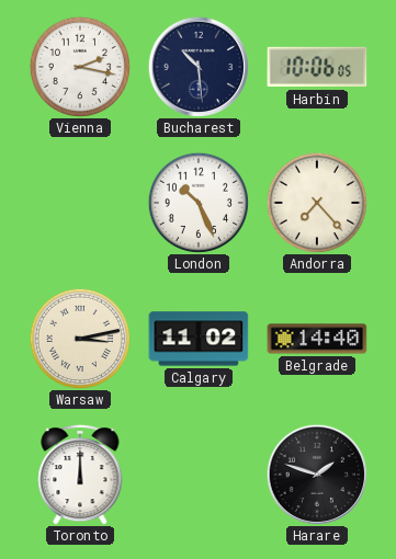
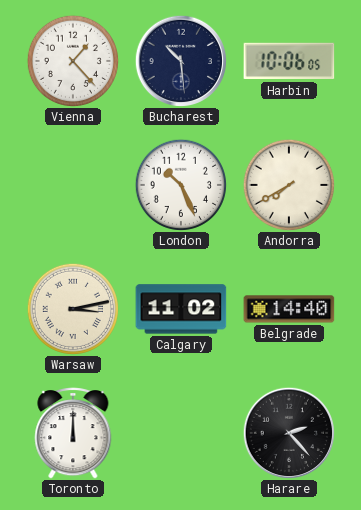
Vienna: 2:17 -> 1:23
Andorra: 7:23 -> 7:40
Harare: 1:48 -> 2:23
